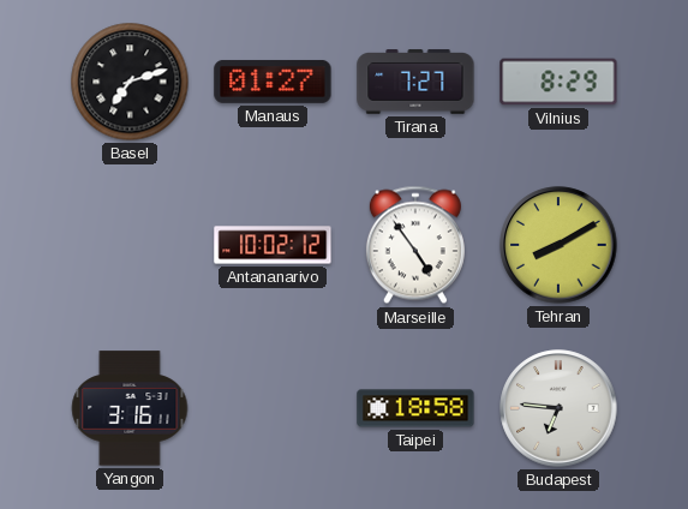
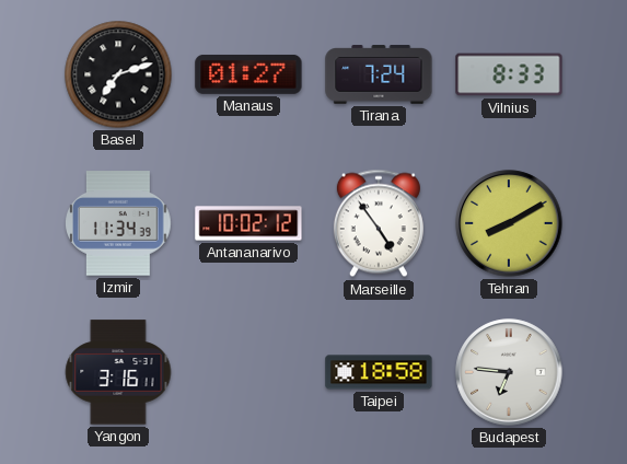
Tirana: 7:27 -> 7:24
Vilnius: 8:29 -> 8:33
Izmir: none -> 11:34
